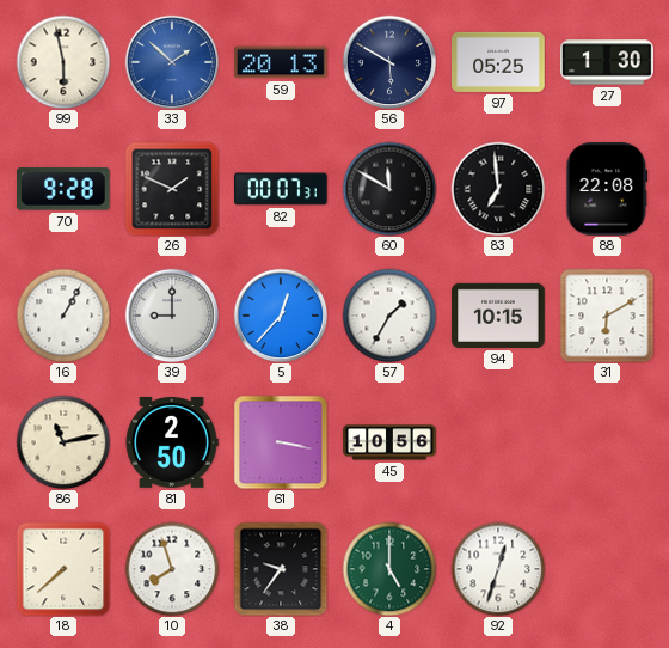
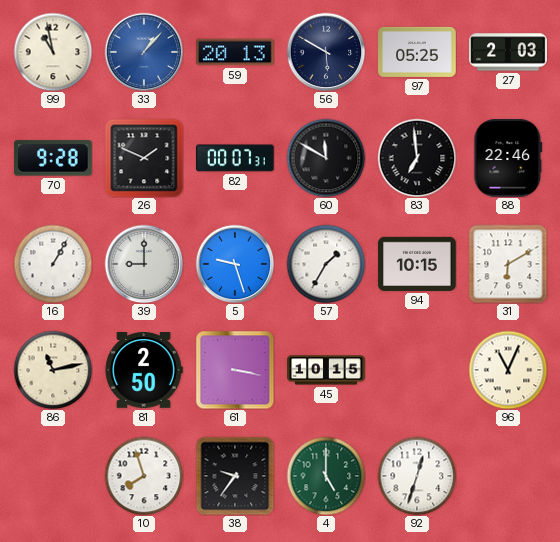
99: 5:58 -> 10:58
33: 1:52 -> 1:07
27: 1:30 -> 2:03
88: 22:08 -> 22:46
5: 12:37 -> 9:27
45: 10:56 -> 10:15
96: none -> 11:04
18: 7:38 -> none
